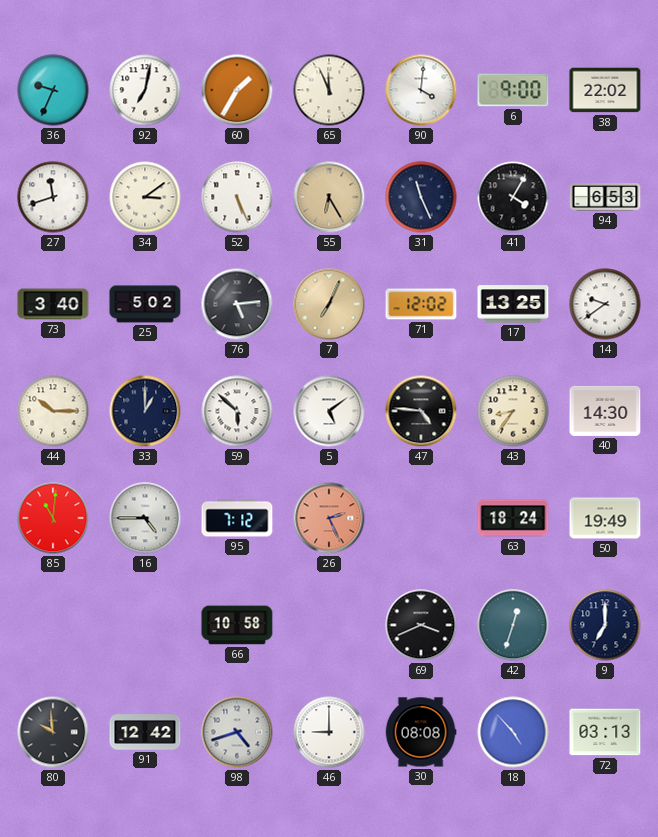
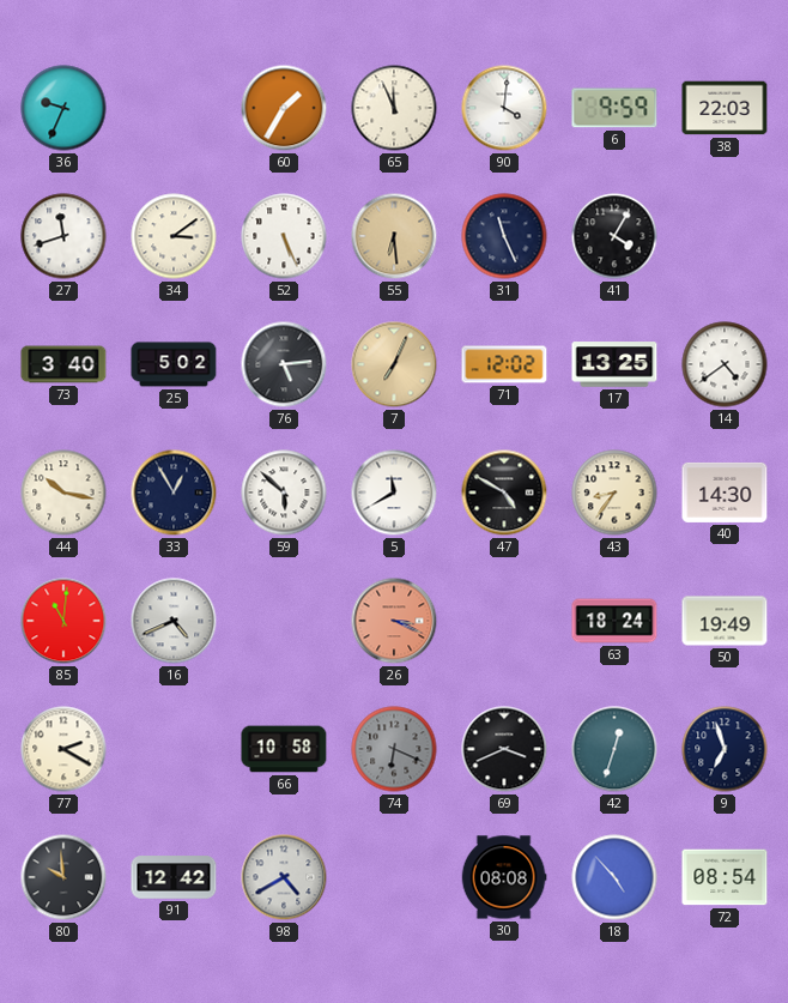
92: 7:02 -> none
6: 9:00 -> 9:59
38: 22:02 -> 22:03
55: 6:25 -> 6:29
94: 6:53 -> none
14: 9:39 -> 4:39
44: 10:15 -> 10:17
33: 1:00 -> 12:55
5: 5:09 -> 11:40
47: 4:46 -> 4:50
16: 4:45 -> 4:41
95: 7:12 -> none
26: 2:26 -> 3:19
77: none -> 2:20
74: none -> 6:19
9: 7:00 -> 6:57
98: 4:42 -> 4:40
46: 9:00 -> none
72: 03:13 -> 08:54
